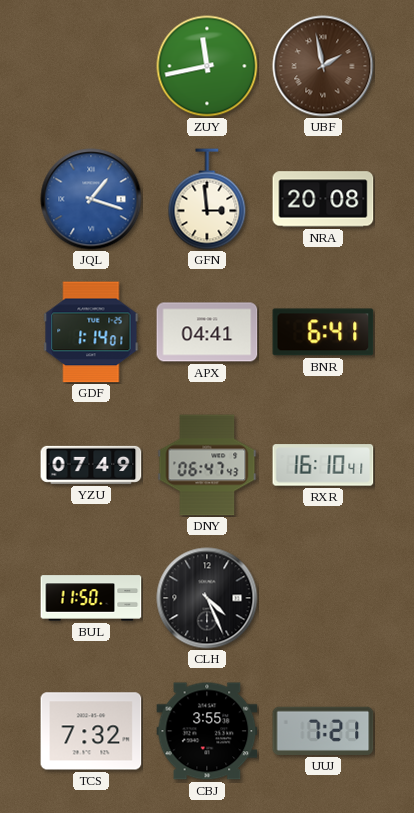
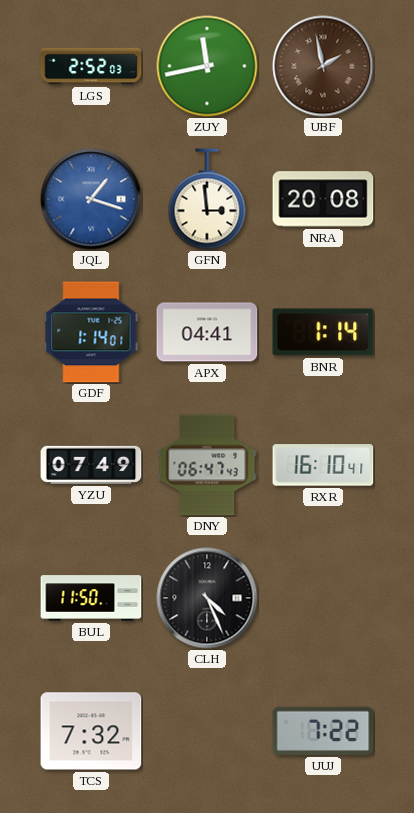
LGS: none -> 2:52
BNR: 6:41 -> 1:14
CBJ: 3:55 -> none
UUJ: 7:21 -> 7:22
